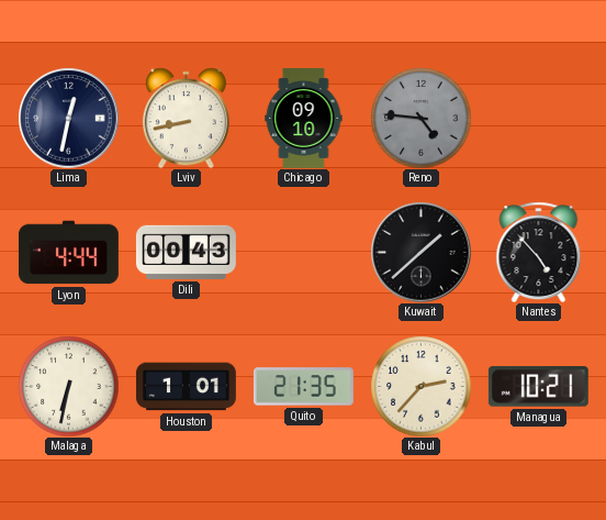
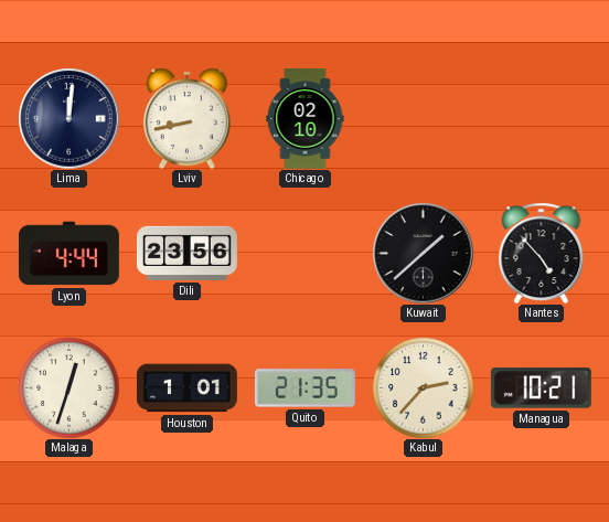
Lima: 12:32 -> 12:01
Chicago: 09:10 -> 02:10
Reno: 4:46 -> none
Dili: 00:43 -> 23:56
Malaga: 6:32 -> 12:33
